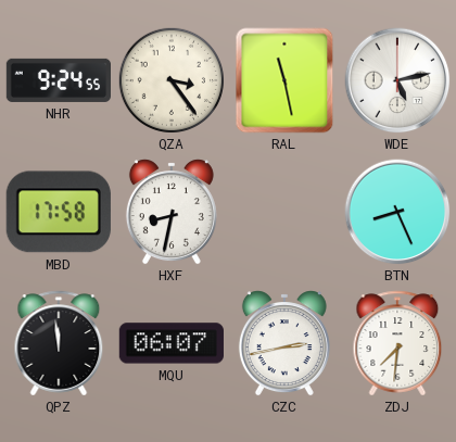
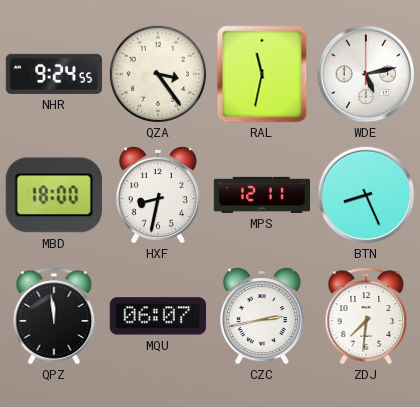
RAL: 11:28 -> 11:32
MBD: 17:58 -> 18:00
MPS: none -> 12:11
